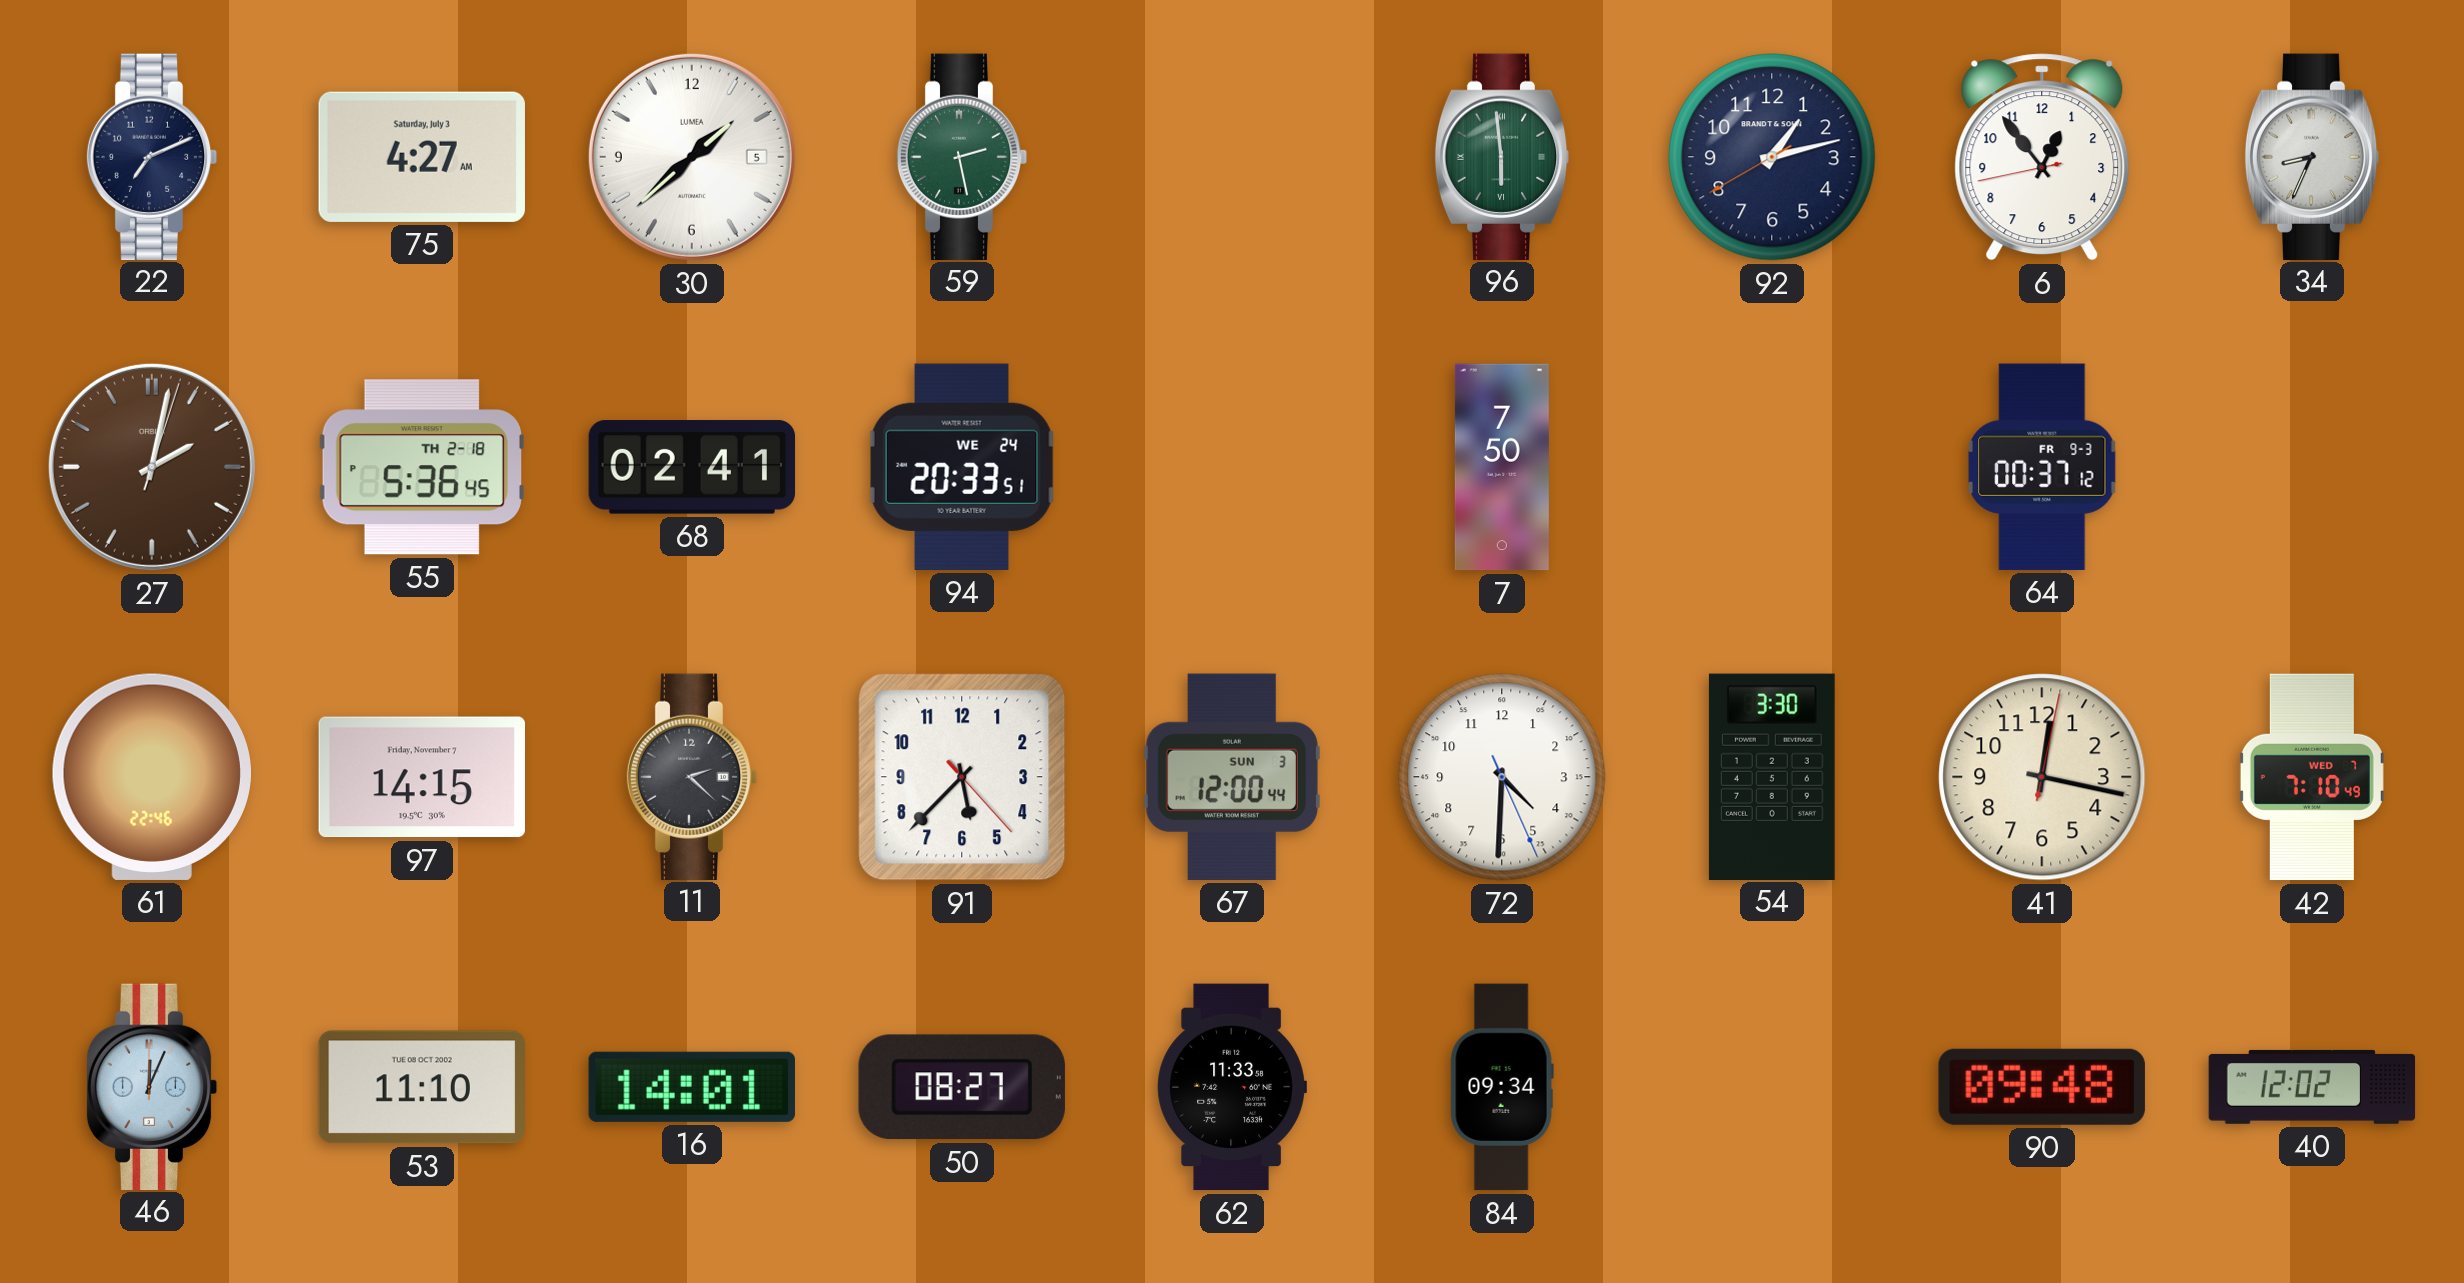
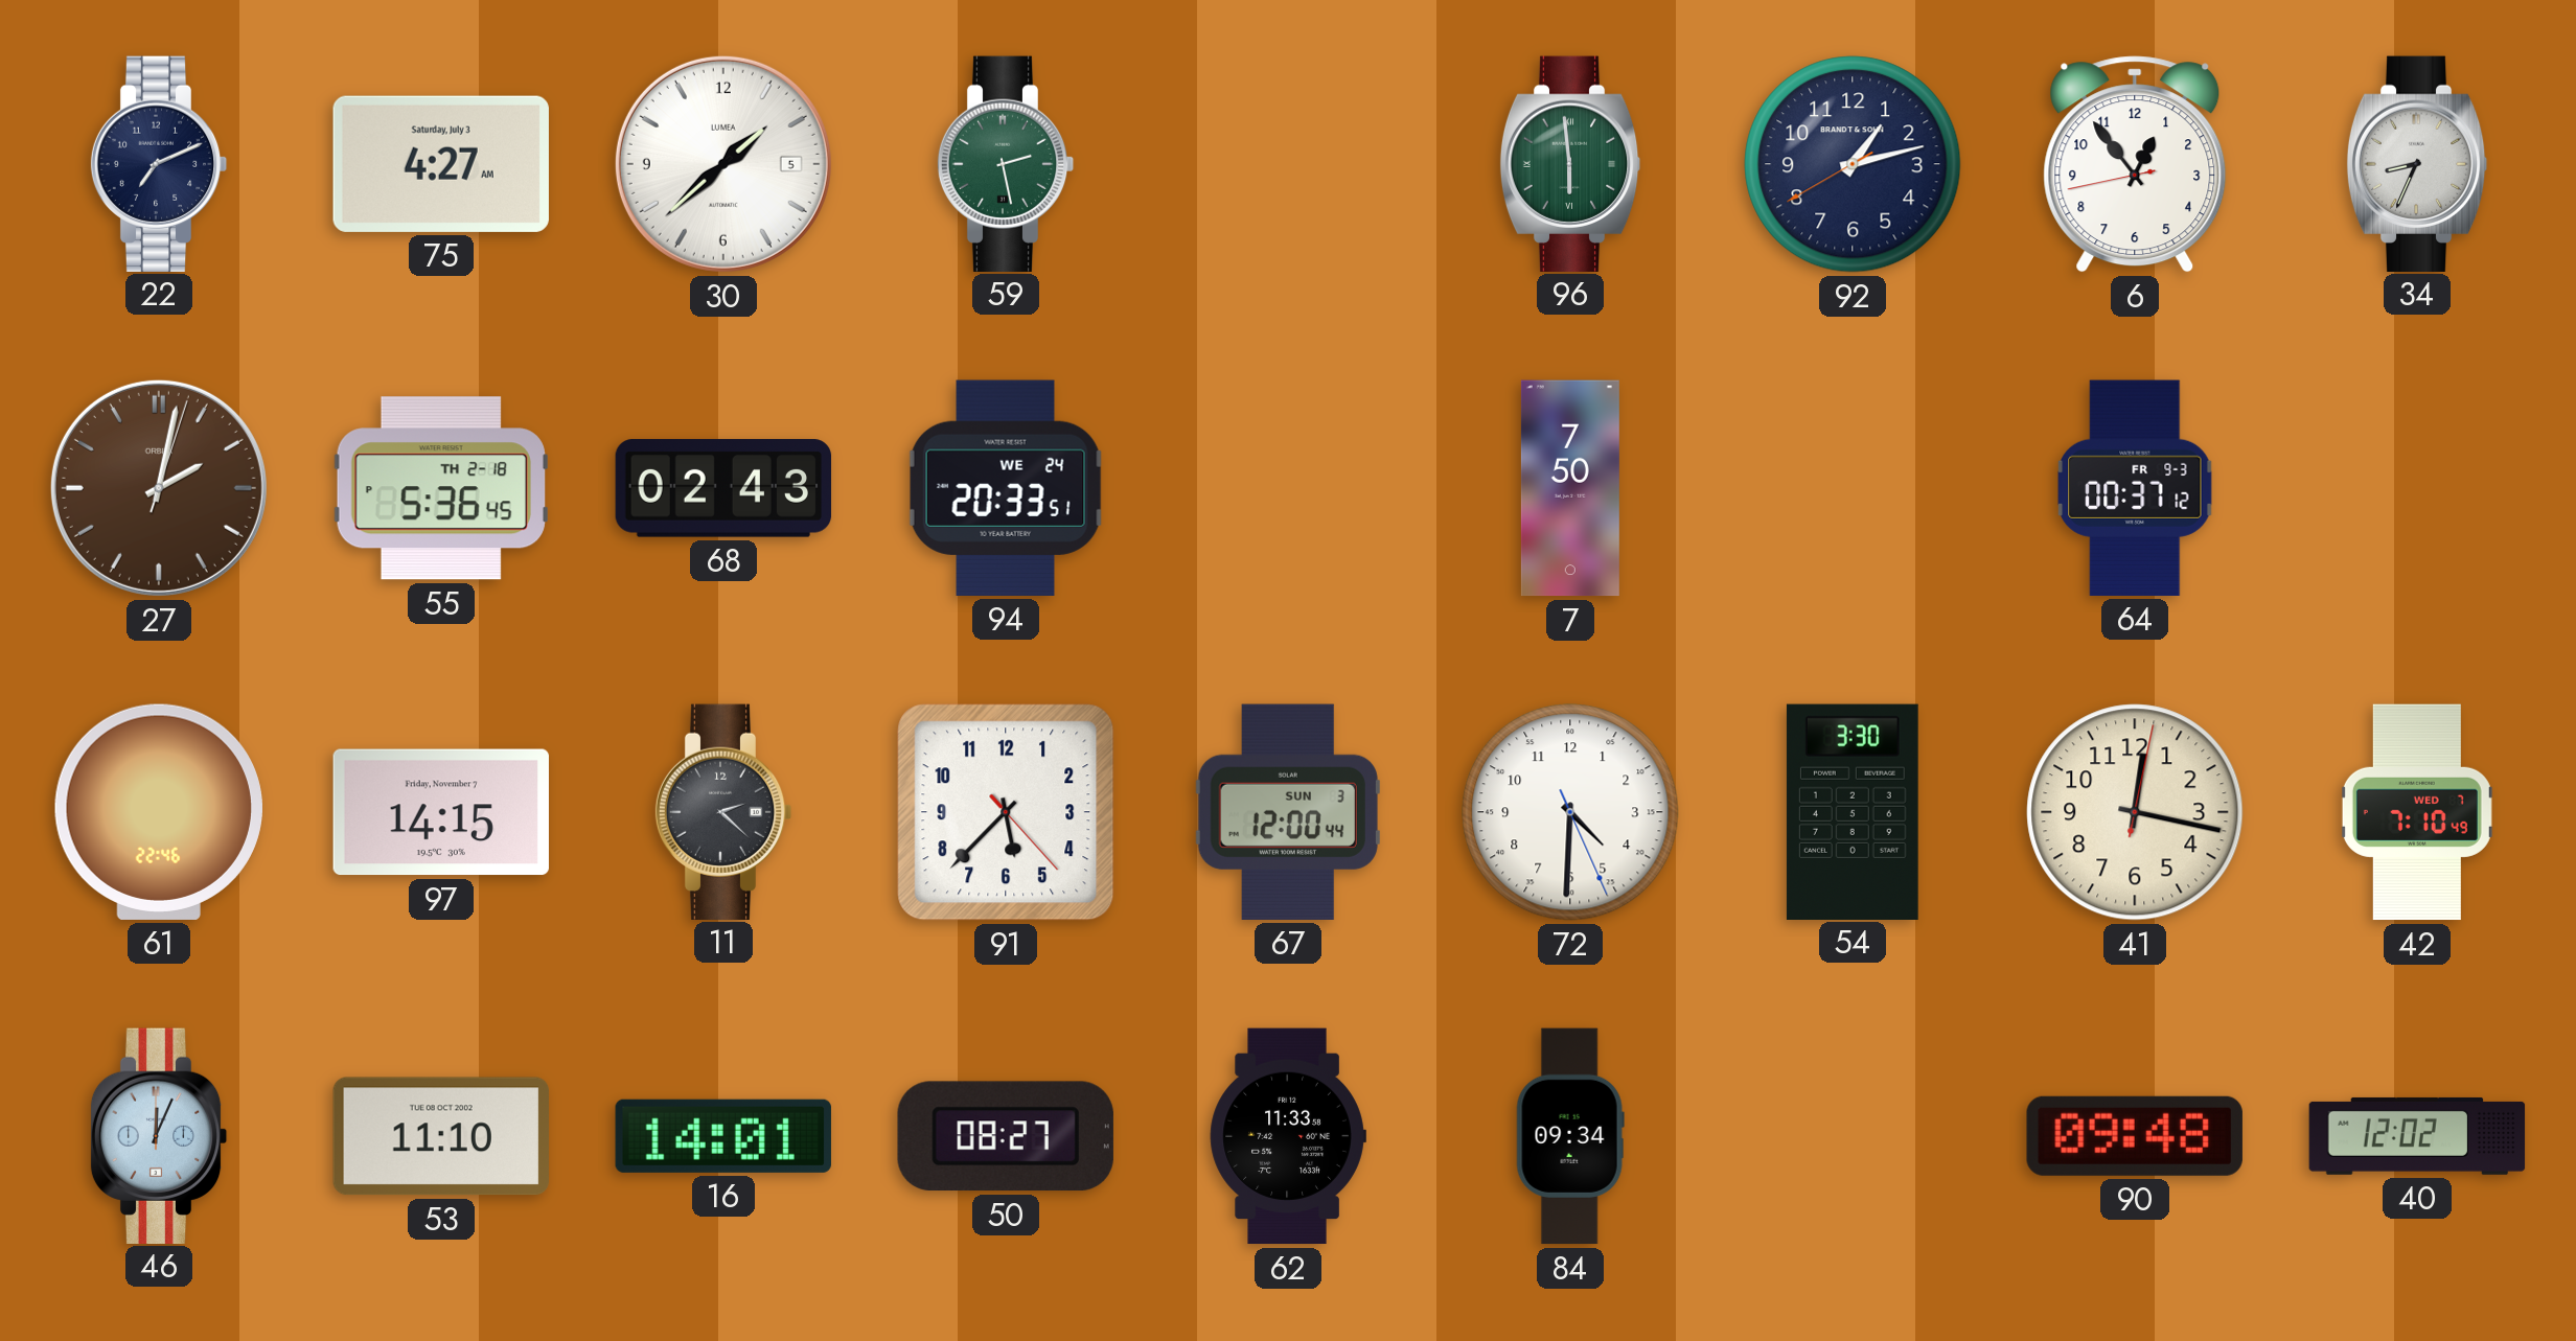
68: 02:41 -> 02:43
